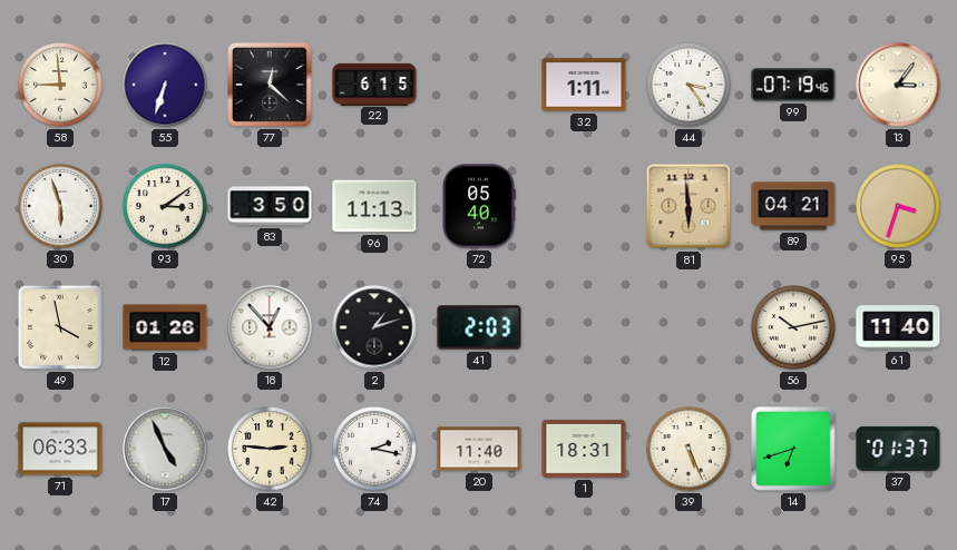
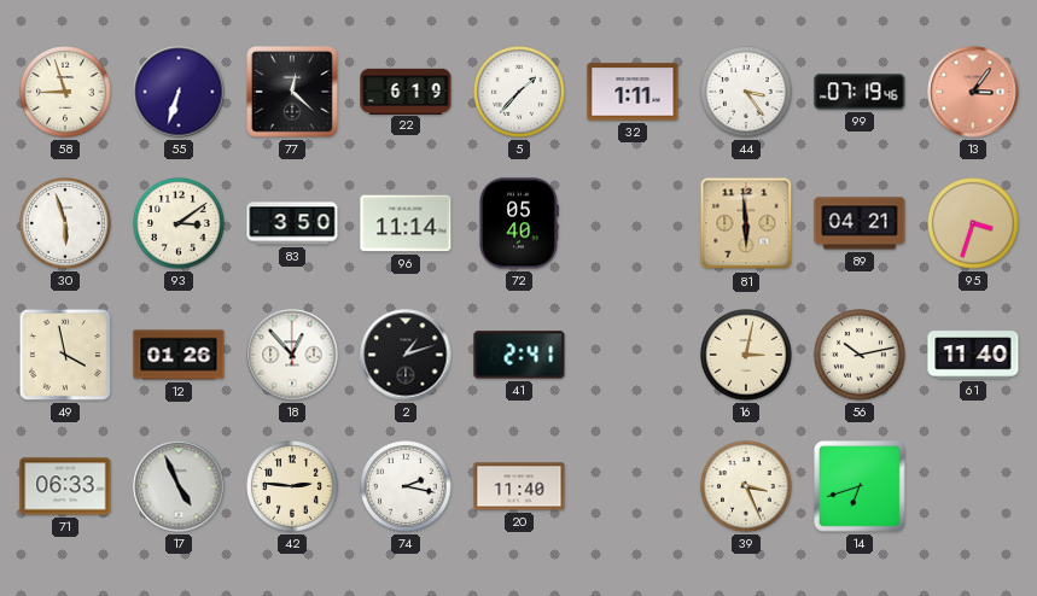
58: 8:59 -> 8:57
22: 6:15 -> 6:19
5: none -> 1:37
13 dial: cream -> salmon
96: 11:13 -> 11:14
41: 2:03 -> 2:41
16: none -> 3:02
1: 18:31 -> none
39: 5:26 -> 3:26
37: 01:37 -> none
